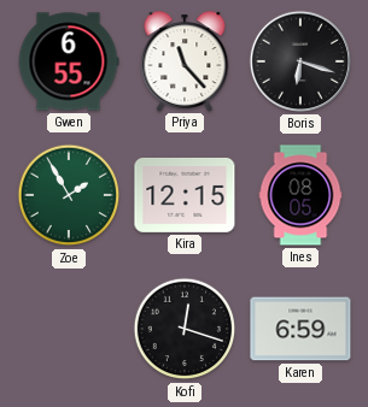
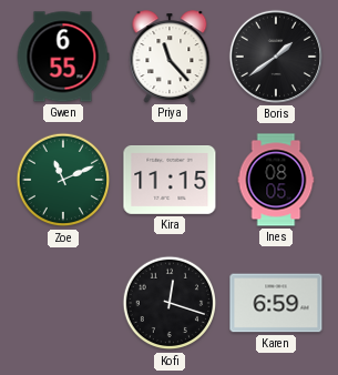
Boris: 6:18 -> 1:39
Zoe: 1:55 -> 11:11
Kira: 12:15 -> 11:15
